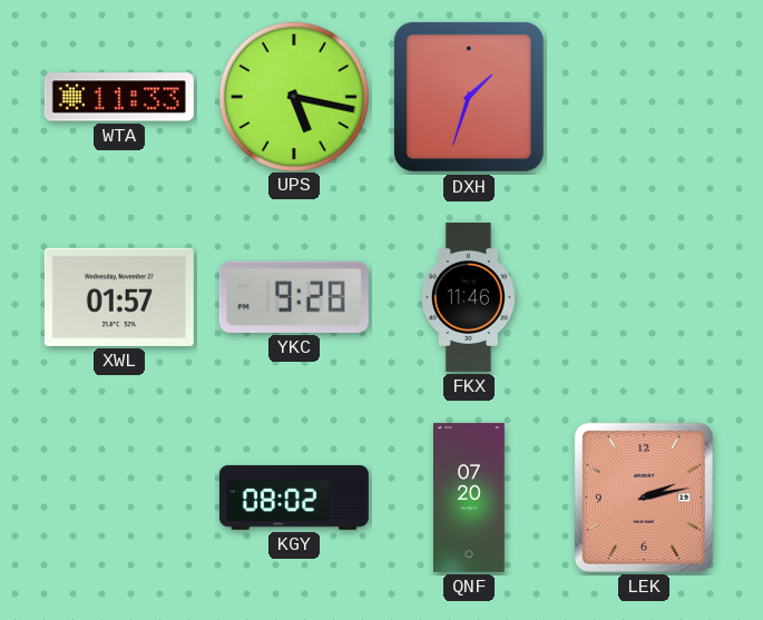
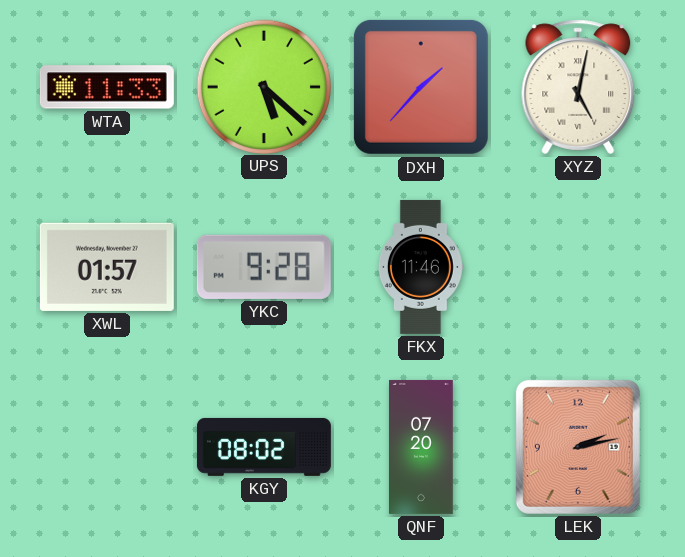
UPS: 5:17 -> 5:22
DXH: 1:33 -> 1:37
XYZ: none -> 5:02
